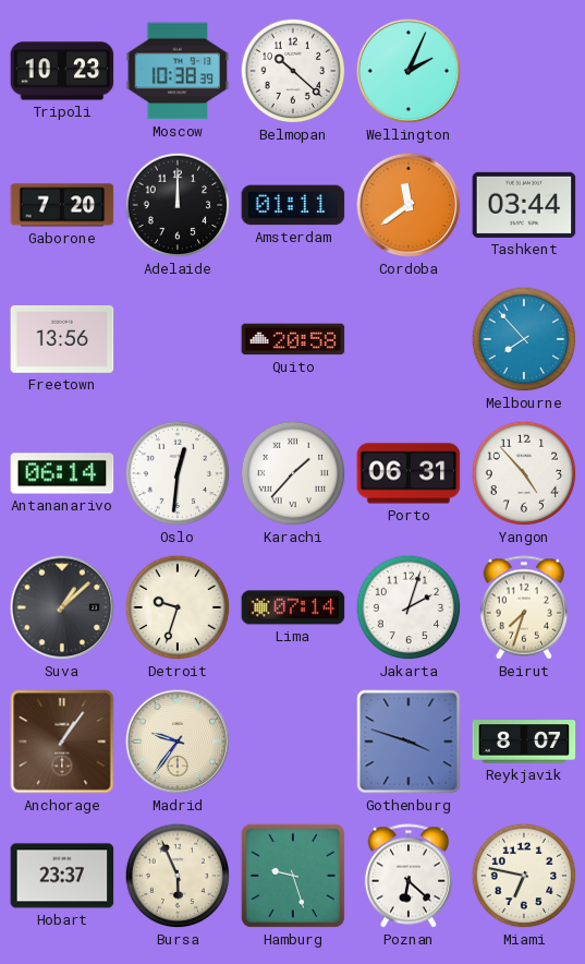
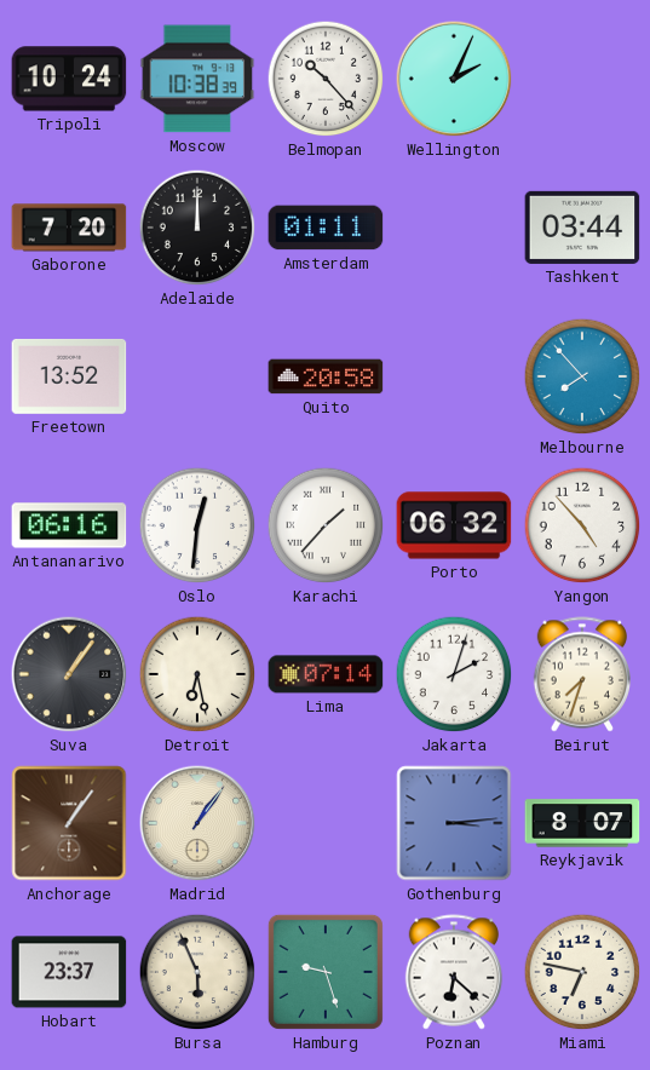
Tripoli: 10:23 -> 10:24
Belmopan: 10:22 -> 10:23
Cordoba: 11:39 -> none
Freetown: 13:56 -> 13:52
Antananarivo: 06:14 -> 06:16
Porto: 06:31 -> 06:32
Suva: 1:08 -> 1:06
Detroit: 9:33 -> 6:28
Madrid: 9:36 -> 1:06
Gothenburg: 3:48 -> 3:14
